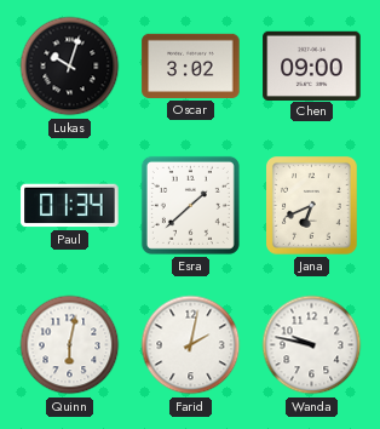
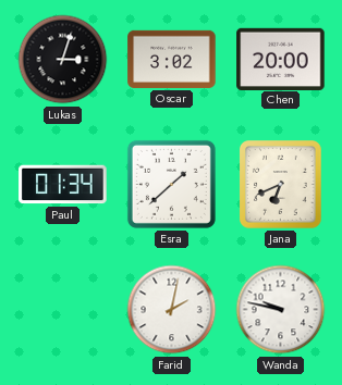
Lukas: 10:03 -> 3:03
Chen: 09:00 -> 20:00
Quinn: 6:02 -> none
